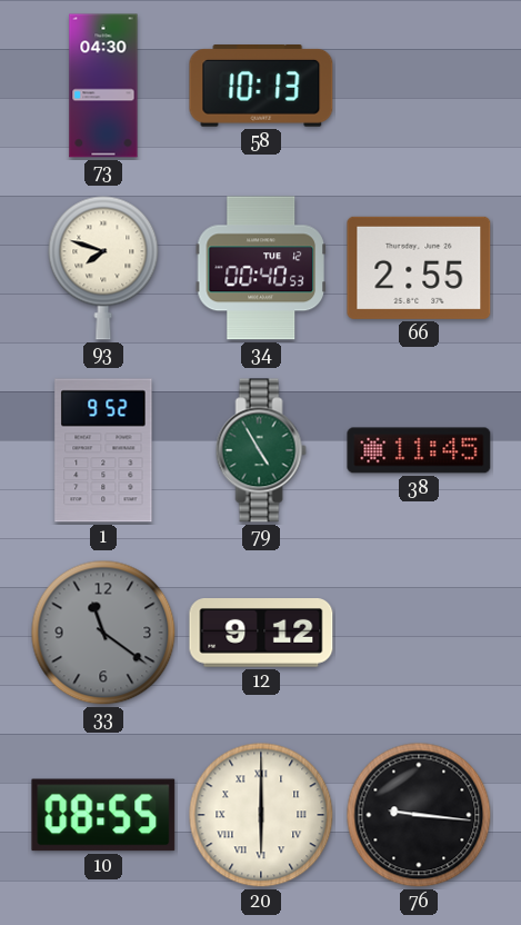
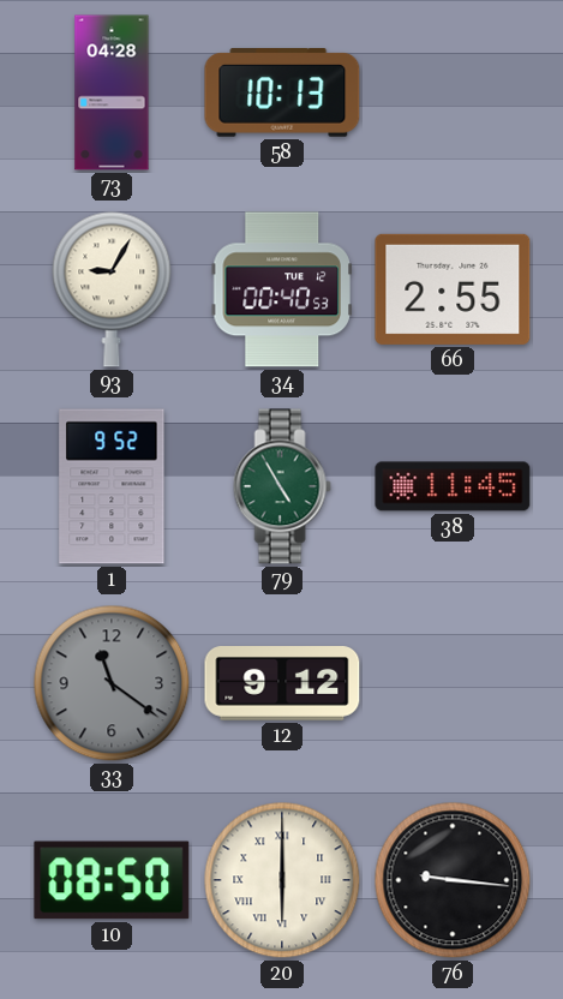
73: 04:30 -> 04:28
93: 7:48 -> 9:05
10: 08:55 -> 08:50
